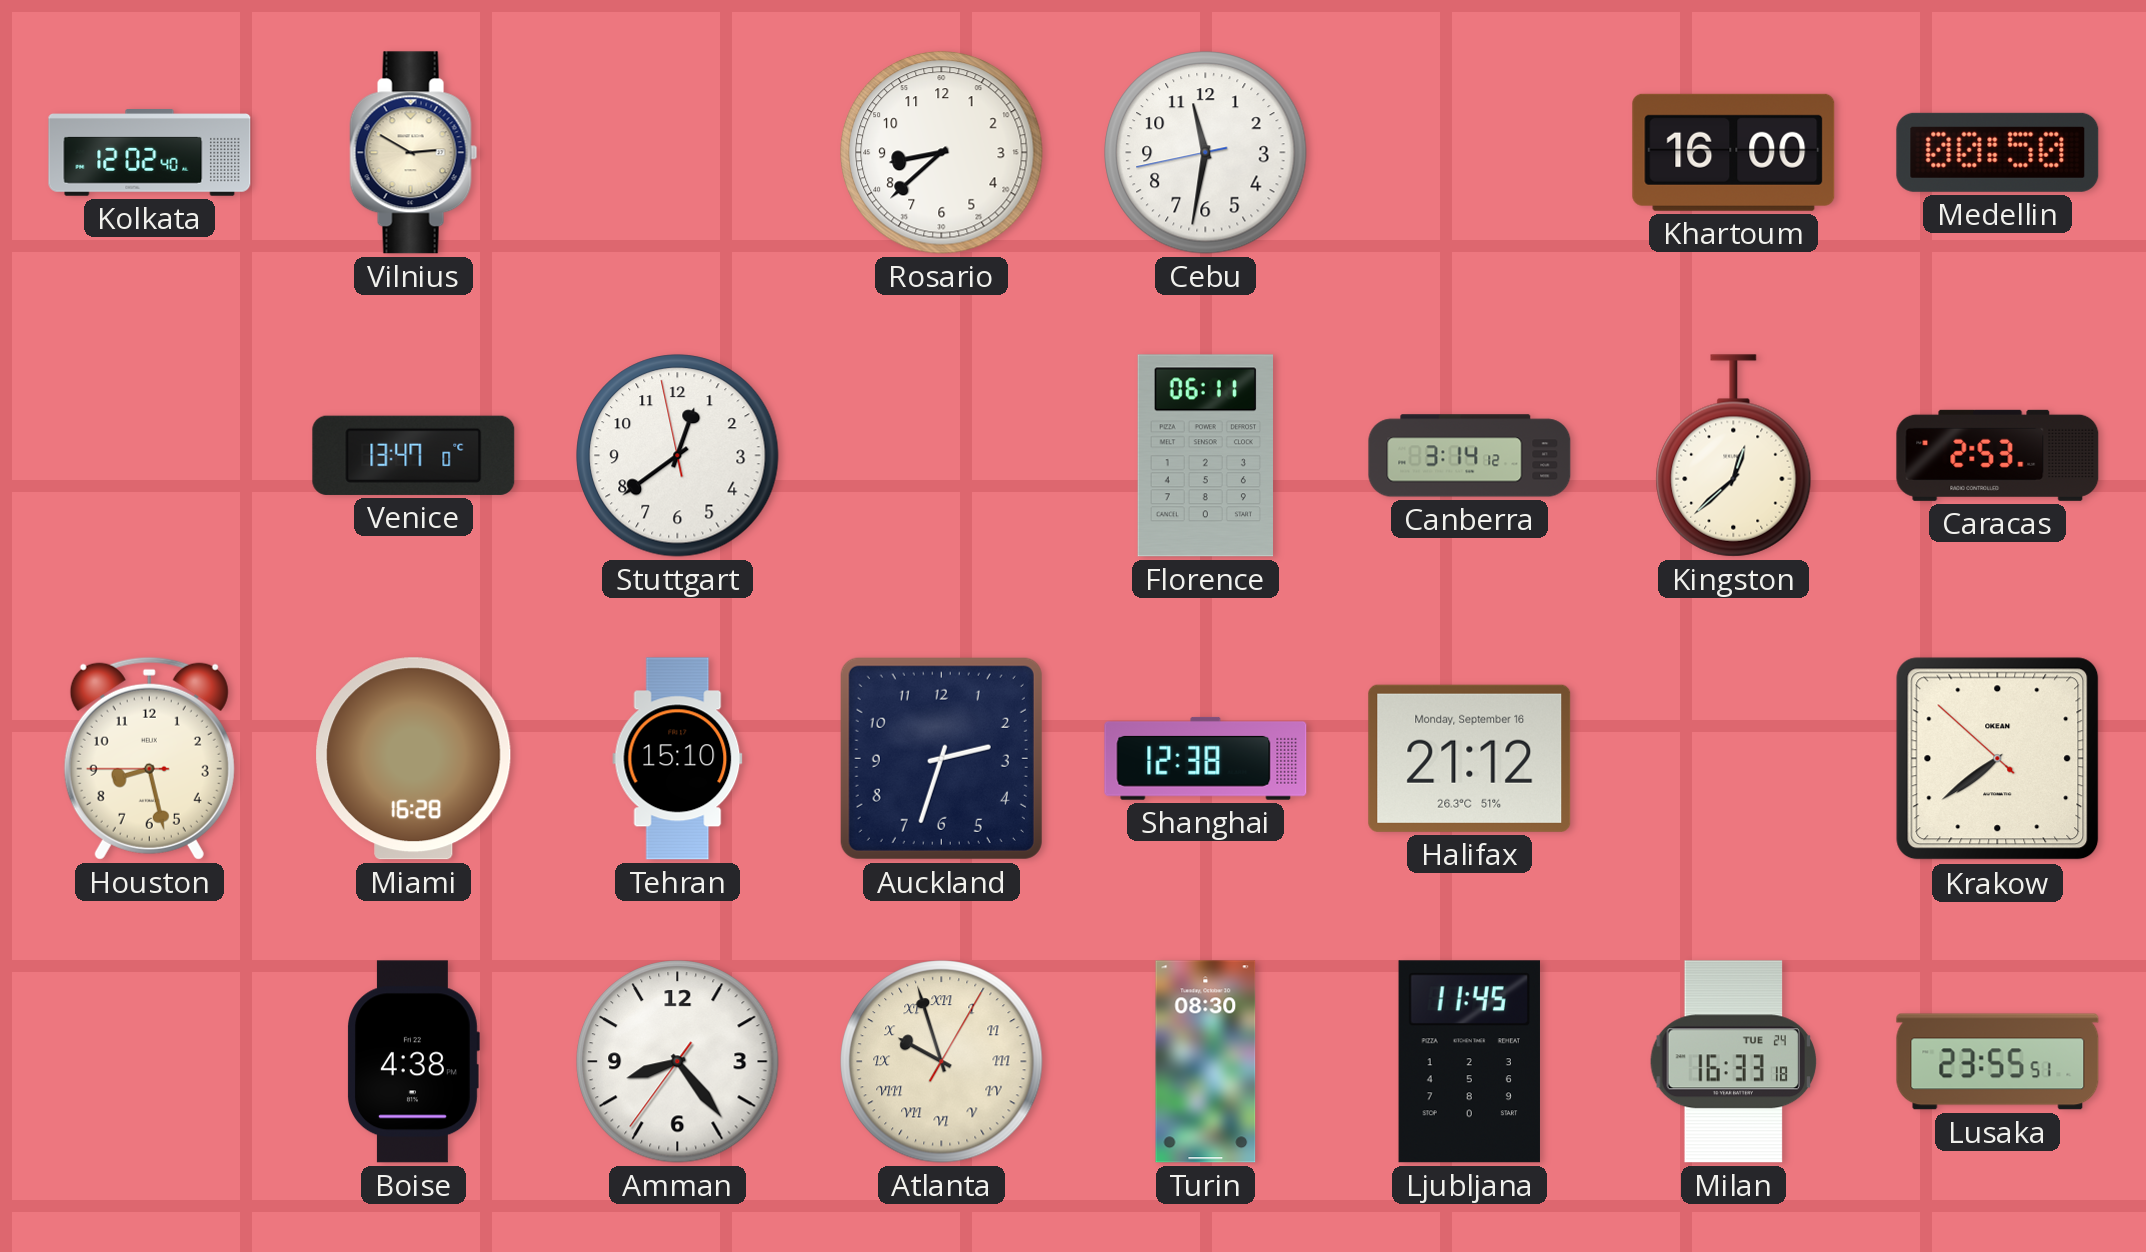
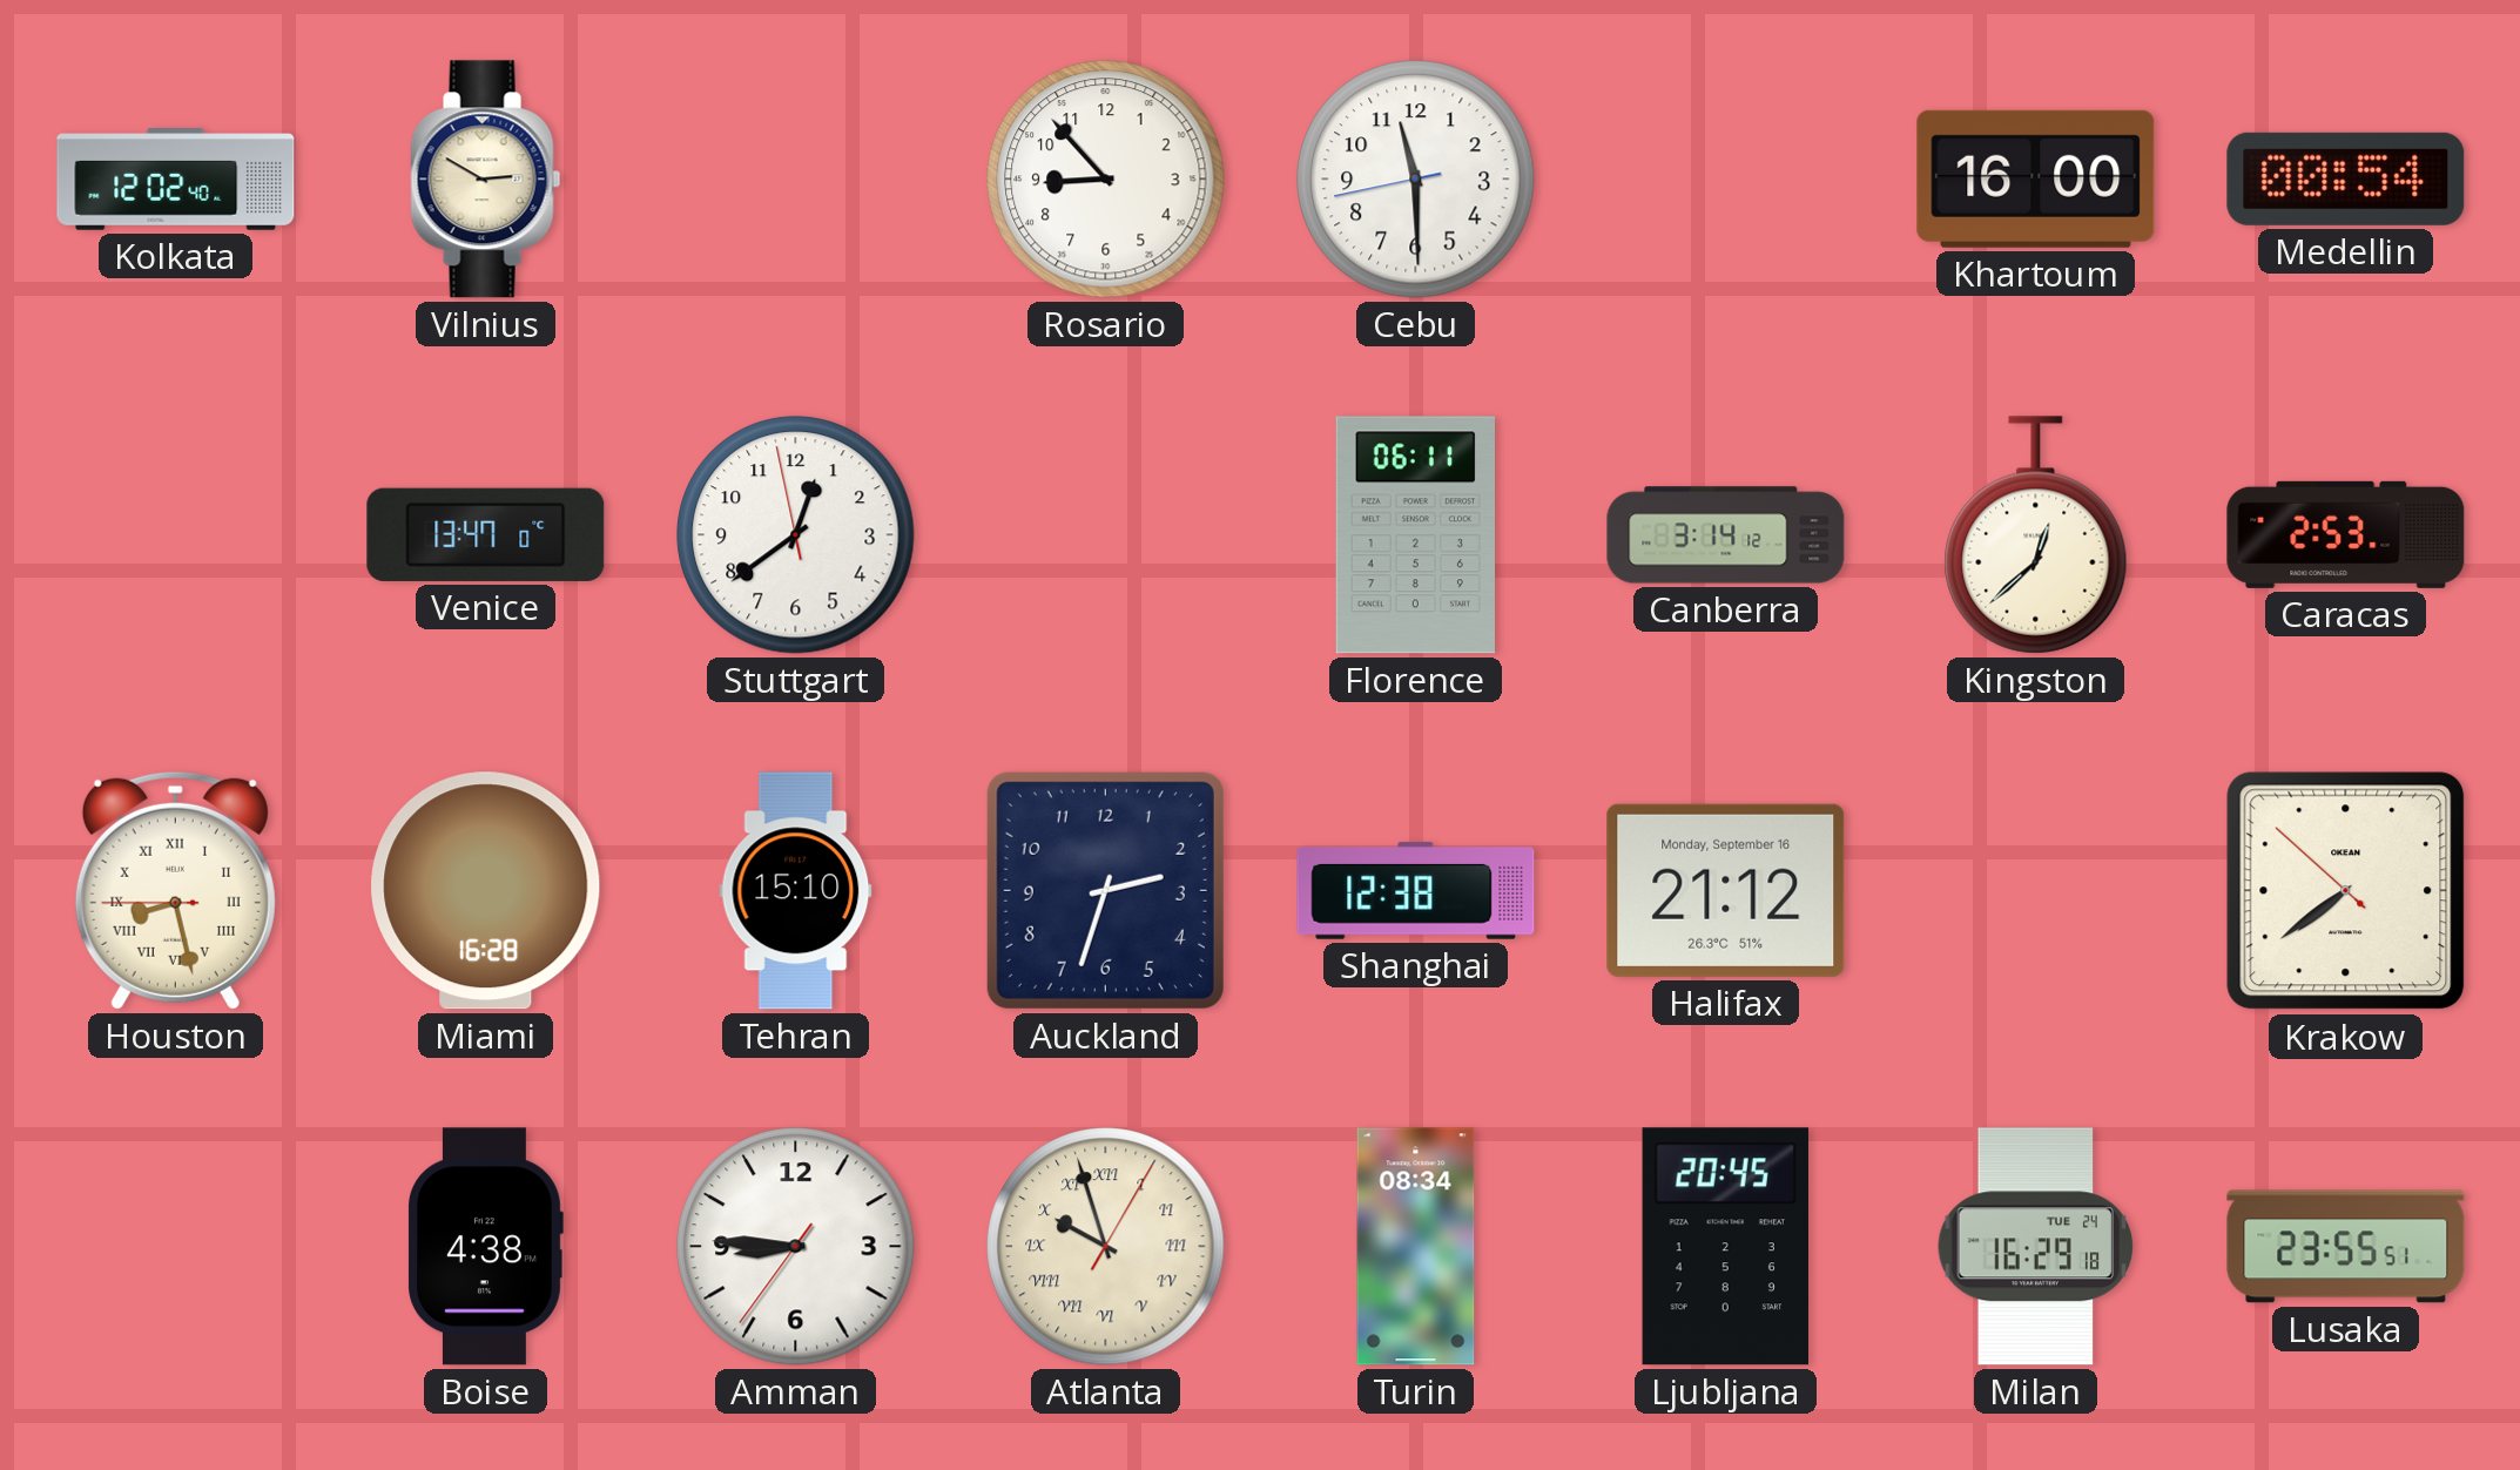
Rosario: 8:38 -> 8:53
Cebu: 11:31 -> 11:29
Medellin: 00:50 -> 00:54
Houston numerals: Arabic -> Roman
Amman: 8:23 -> 8:45
Turin: 08:30 -> 08:34
Ljubljana: 11:45 -> 20:45
Milan: 16:33 -> 16:29
